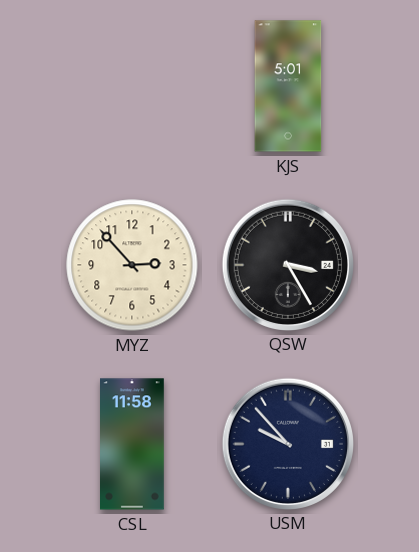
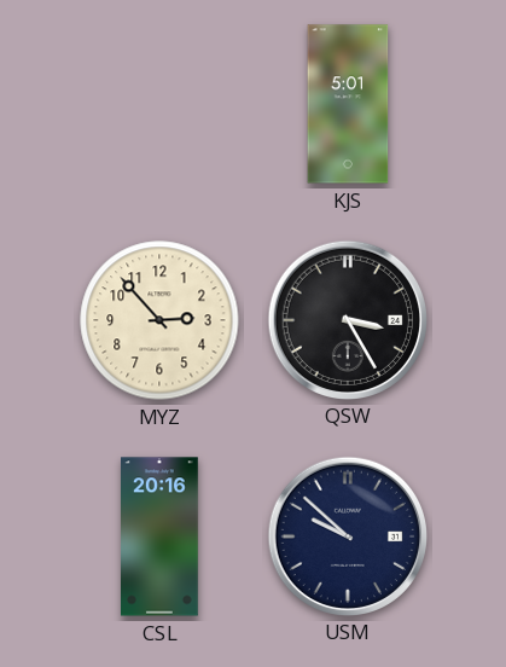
CSL: 11:58 -> 20:16
USM: 9:53 -> 9:52
